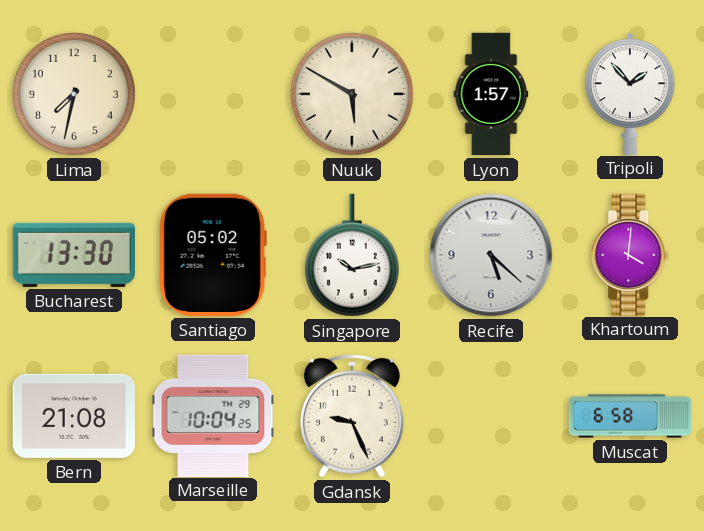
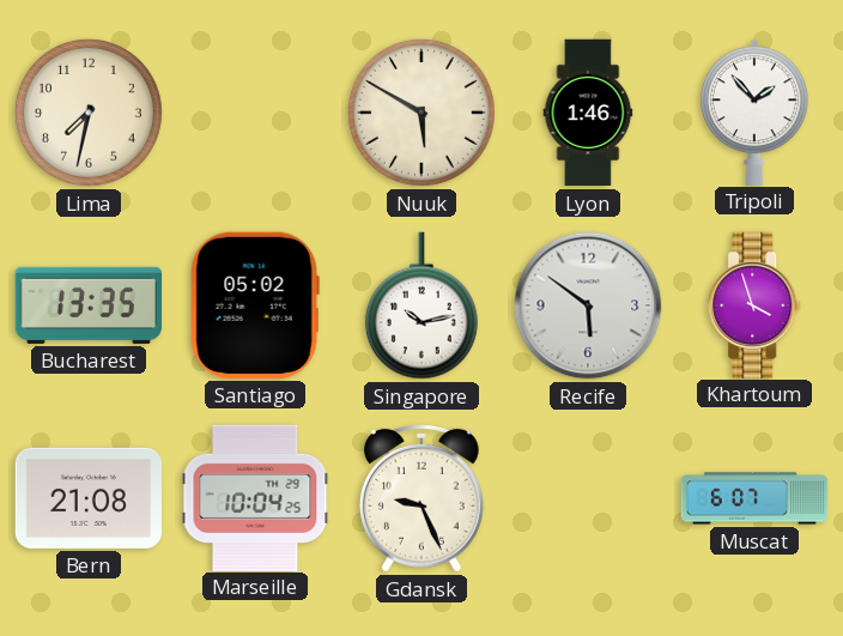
Lyon: 1:57 -> 1:46
Bucharest: 13:30 -> 13:35
Recife: 5:22 -> 5:51
Khartoum: 4:01 -> 3:57
Muscat: 6:58 -> 6:07
